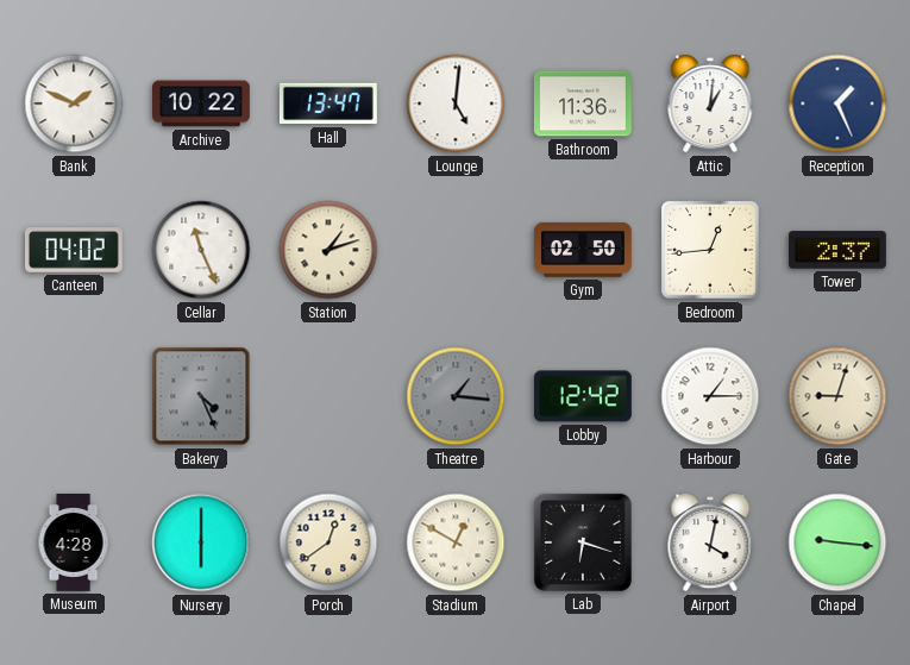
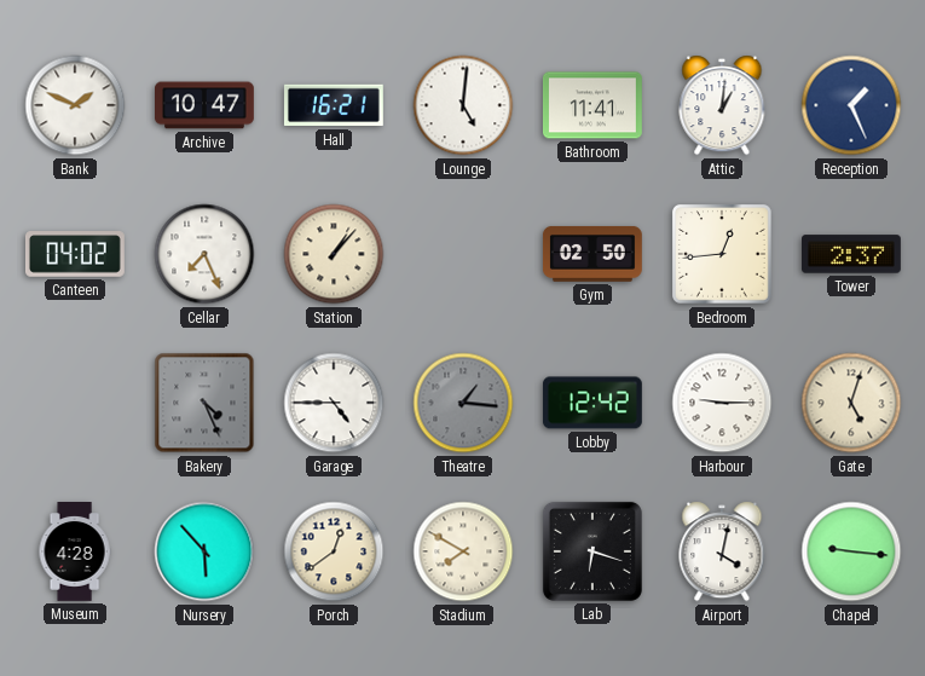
Archive: 10:22 -> 10:47
Hall: 13:47 -> 16:21
Bathroom: 11:36 -> 11:41
Cellar: 11:26 -> 7:26
Station: 1:12 -> 1:07
Garage: none -> 4:45
Harbour: 1:15 -> 9:15
Gate: 9:03 -> 5:03
Nursery: 6:00 -> 5:53
Stadium: 12:50 -> 7:50
